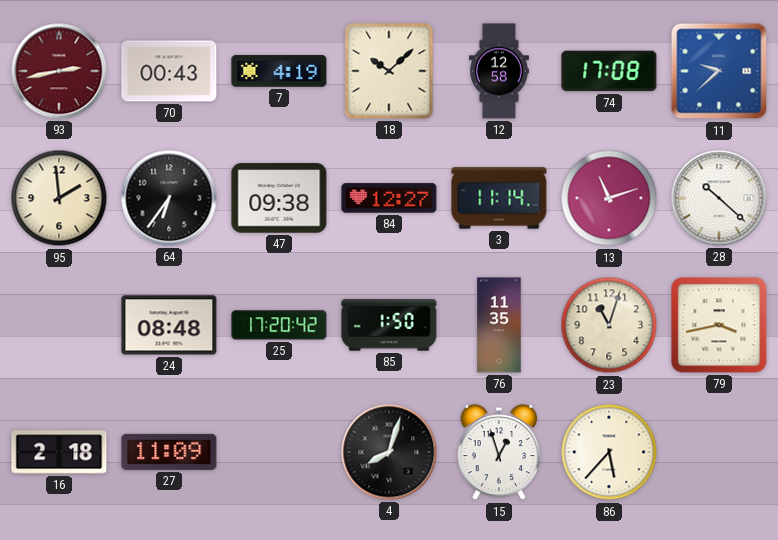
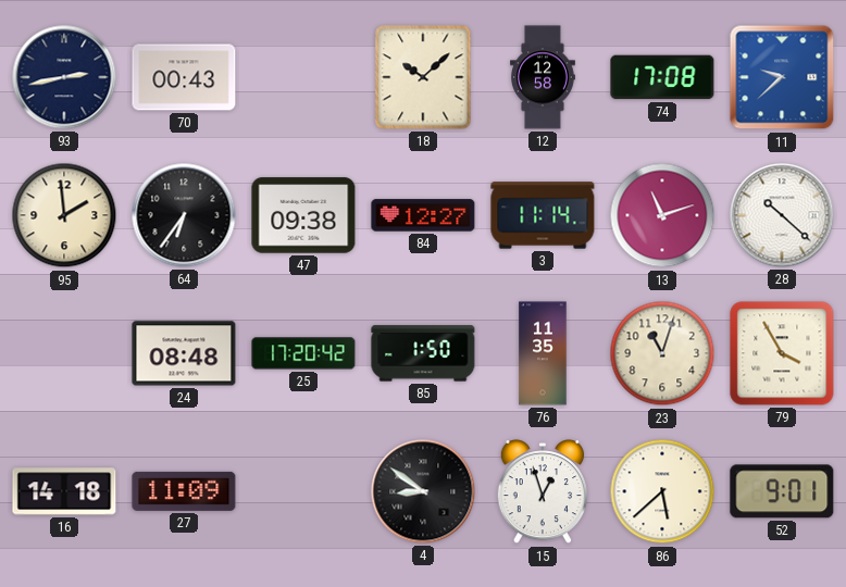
93 dial: burgundy -> navy
7: 4:19 -> none
79: 3:43 -> 3:55
16: 2:18 -> 14:18
4: 8:03 -> 8:51
86: 5:37 -> 5:38
52: none -> 9:01
